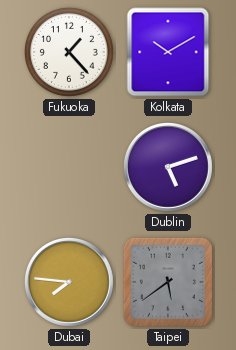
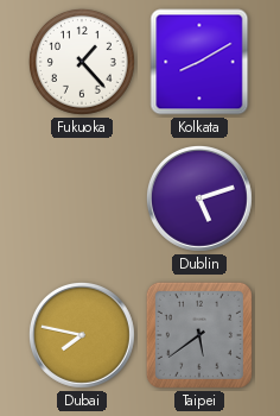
Kolkata: 10:10 -> 8:10
Dubai: 7:46 -> 7:47
